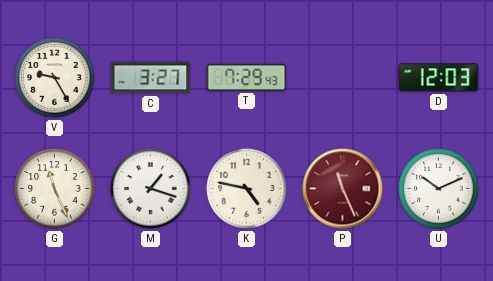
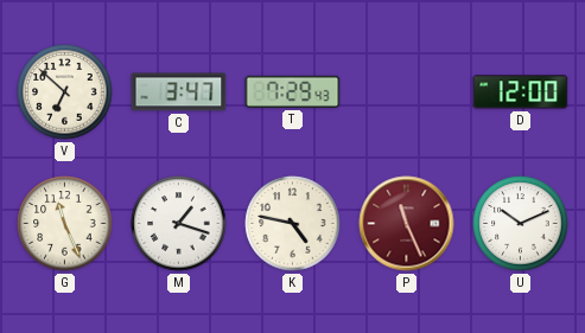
V: 9:25 -> 6:52
C: 3:27 -> 3:47
D: 12:03 -> 12:00
